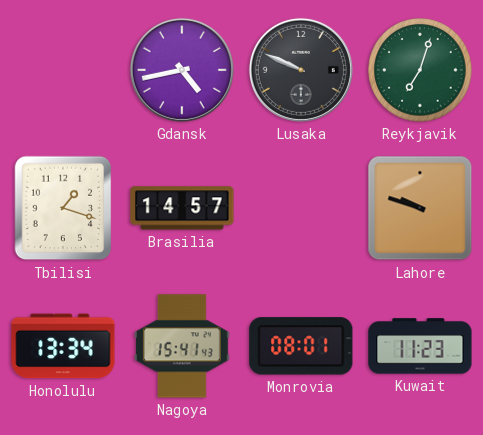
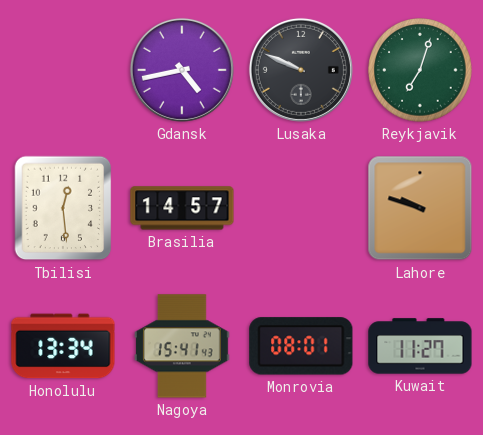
Tbilisi: 1:18 -> 12:29
Kuwait: 11:23 -> 11:27
